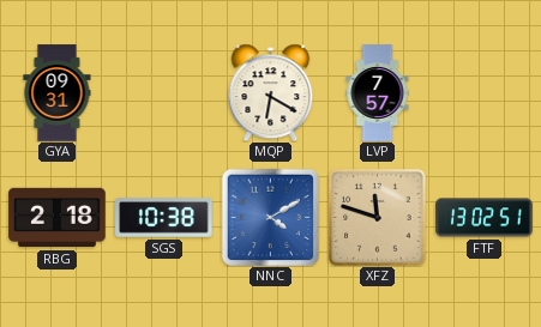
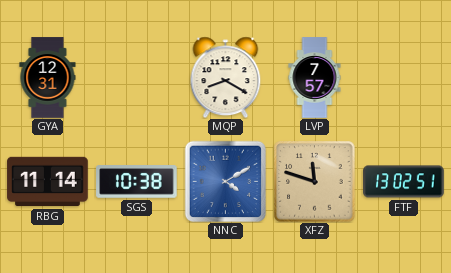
GYA: 09:31 -> 12:31
MQP: 6:20 -> 8:20
RBG: 2:18 -> 11:14
